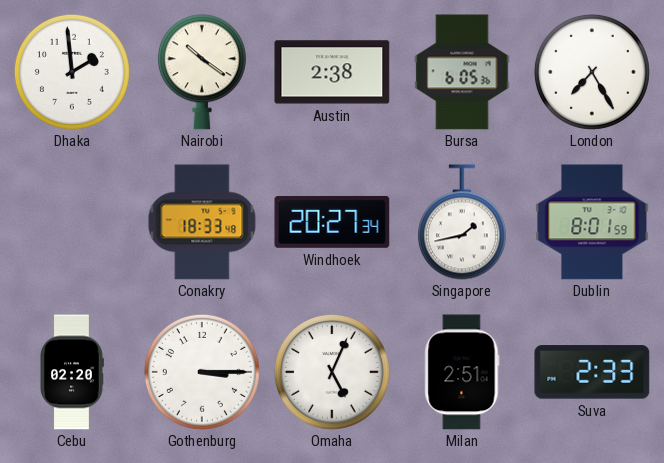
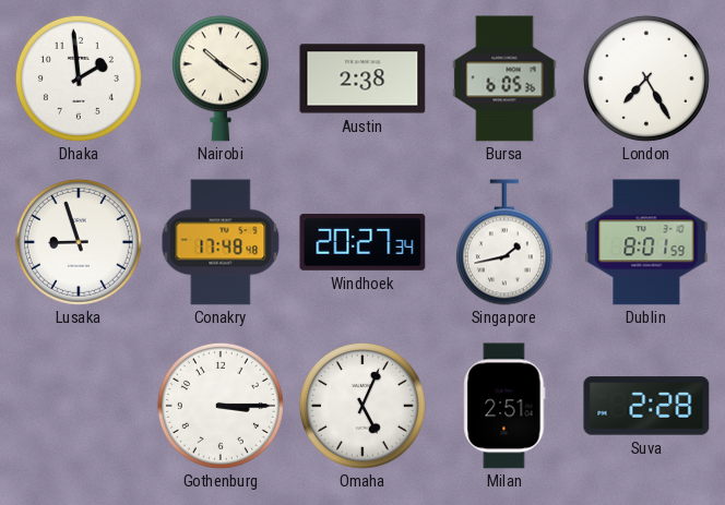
Lusaka: none -> 8:57
Conakry: 18:33 -> 17:48
Cebu: 02:20 -> none
Suva: 2:33 -> 2:28
